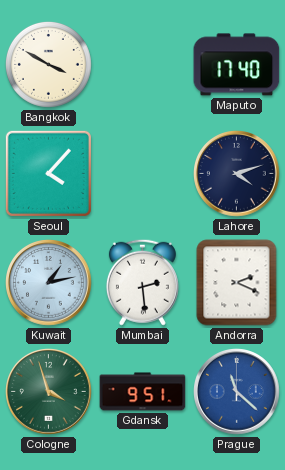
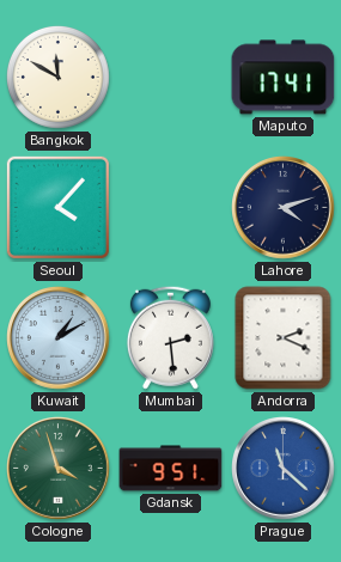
Bangkok: 3:50 -> 11:50
Maputo: 17:40 -> 17:41
Kuwait: 1:13 -> 1:10
